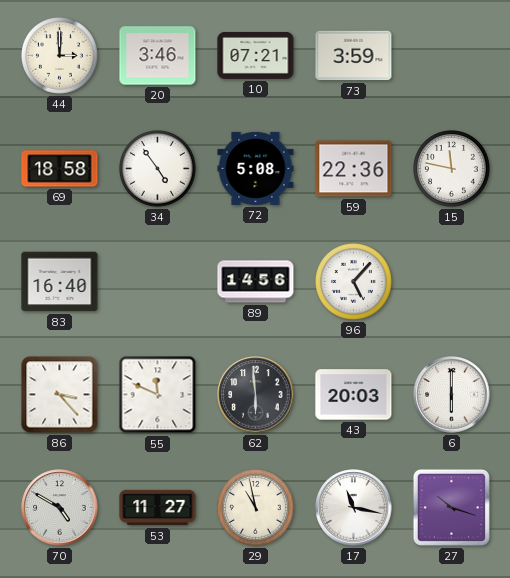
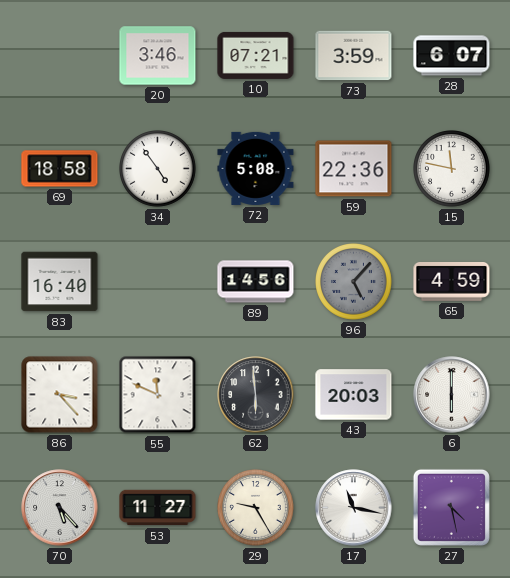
44: 3:00 -> none
28: none -> 6:07
96 dial: white -> grey
65: none -> 4:59
70: 4:50 -> 5:23
29: 10:58 -> 9:25
27: 10:18 -> 4:28
